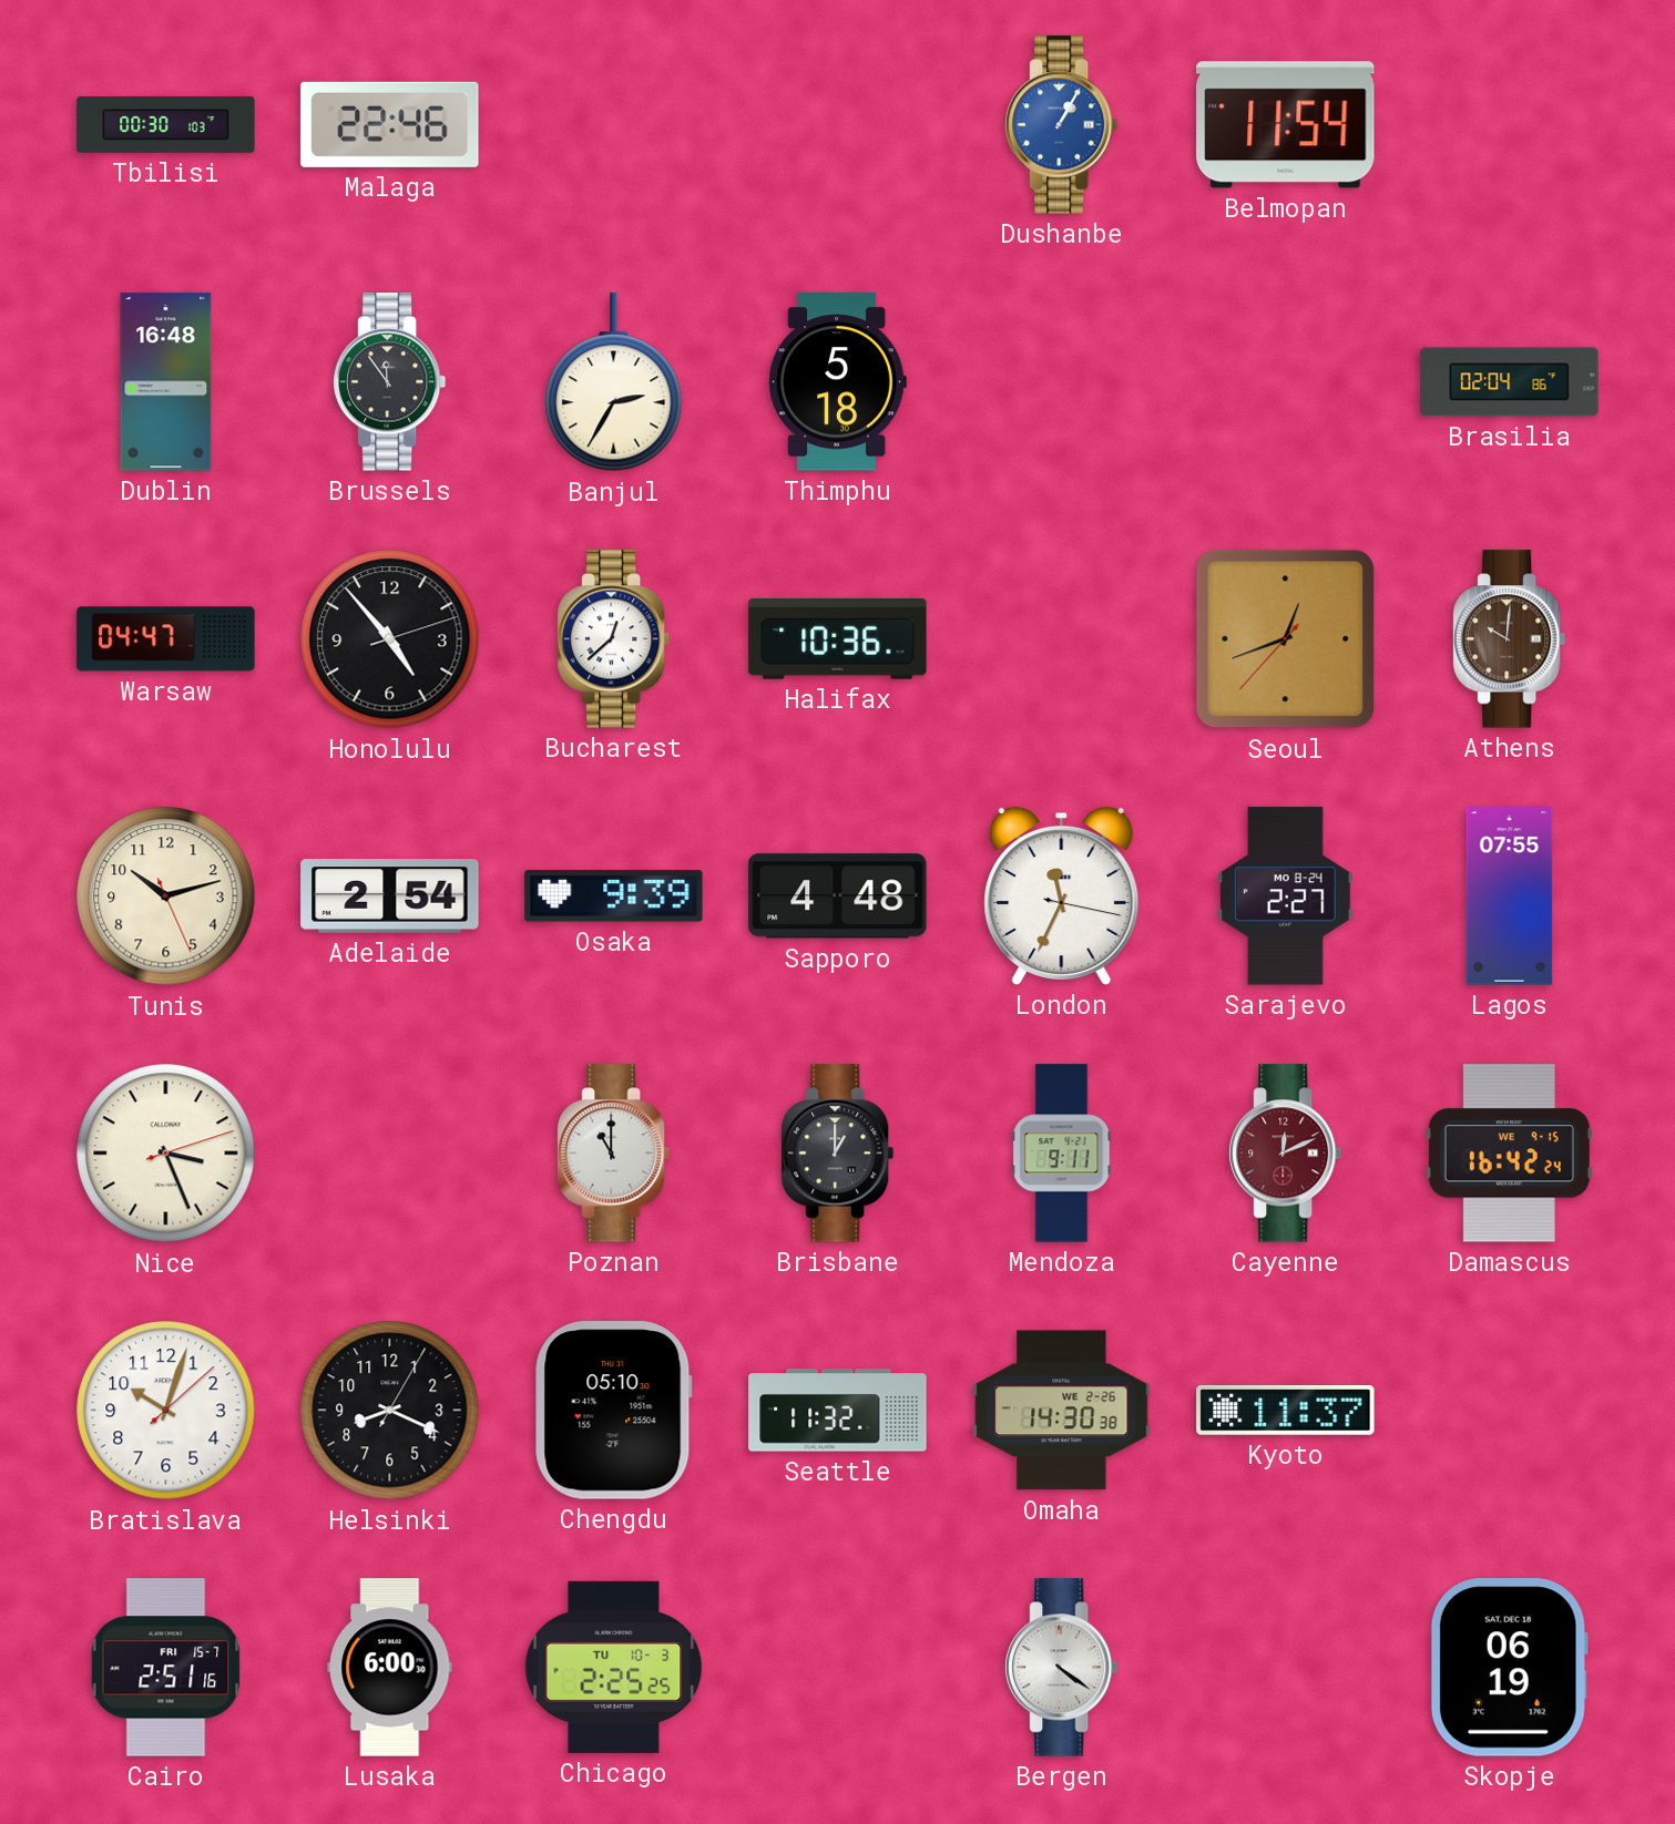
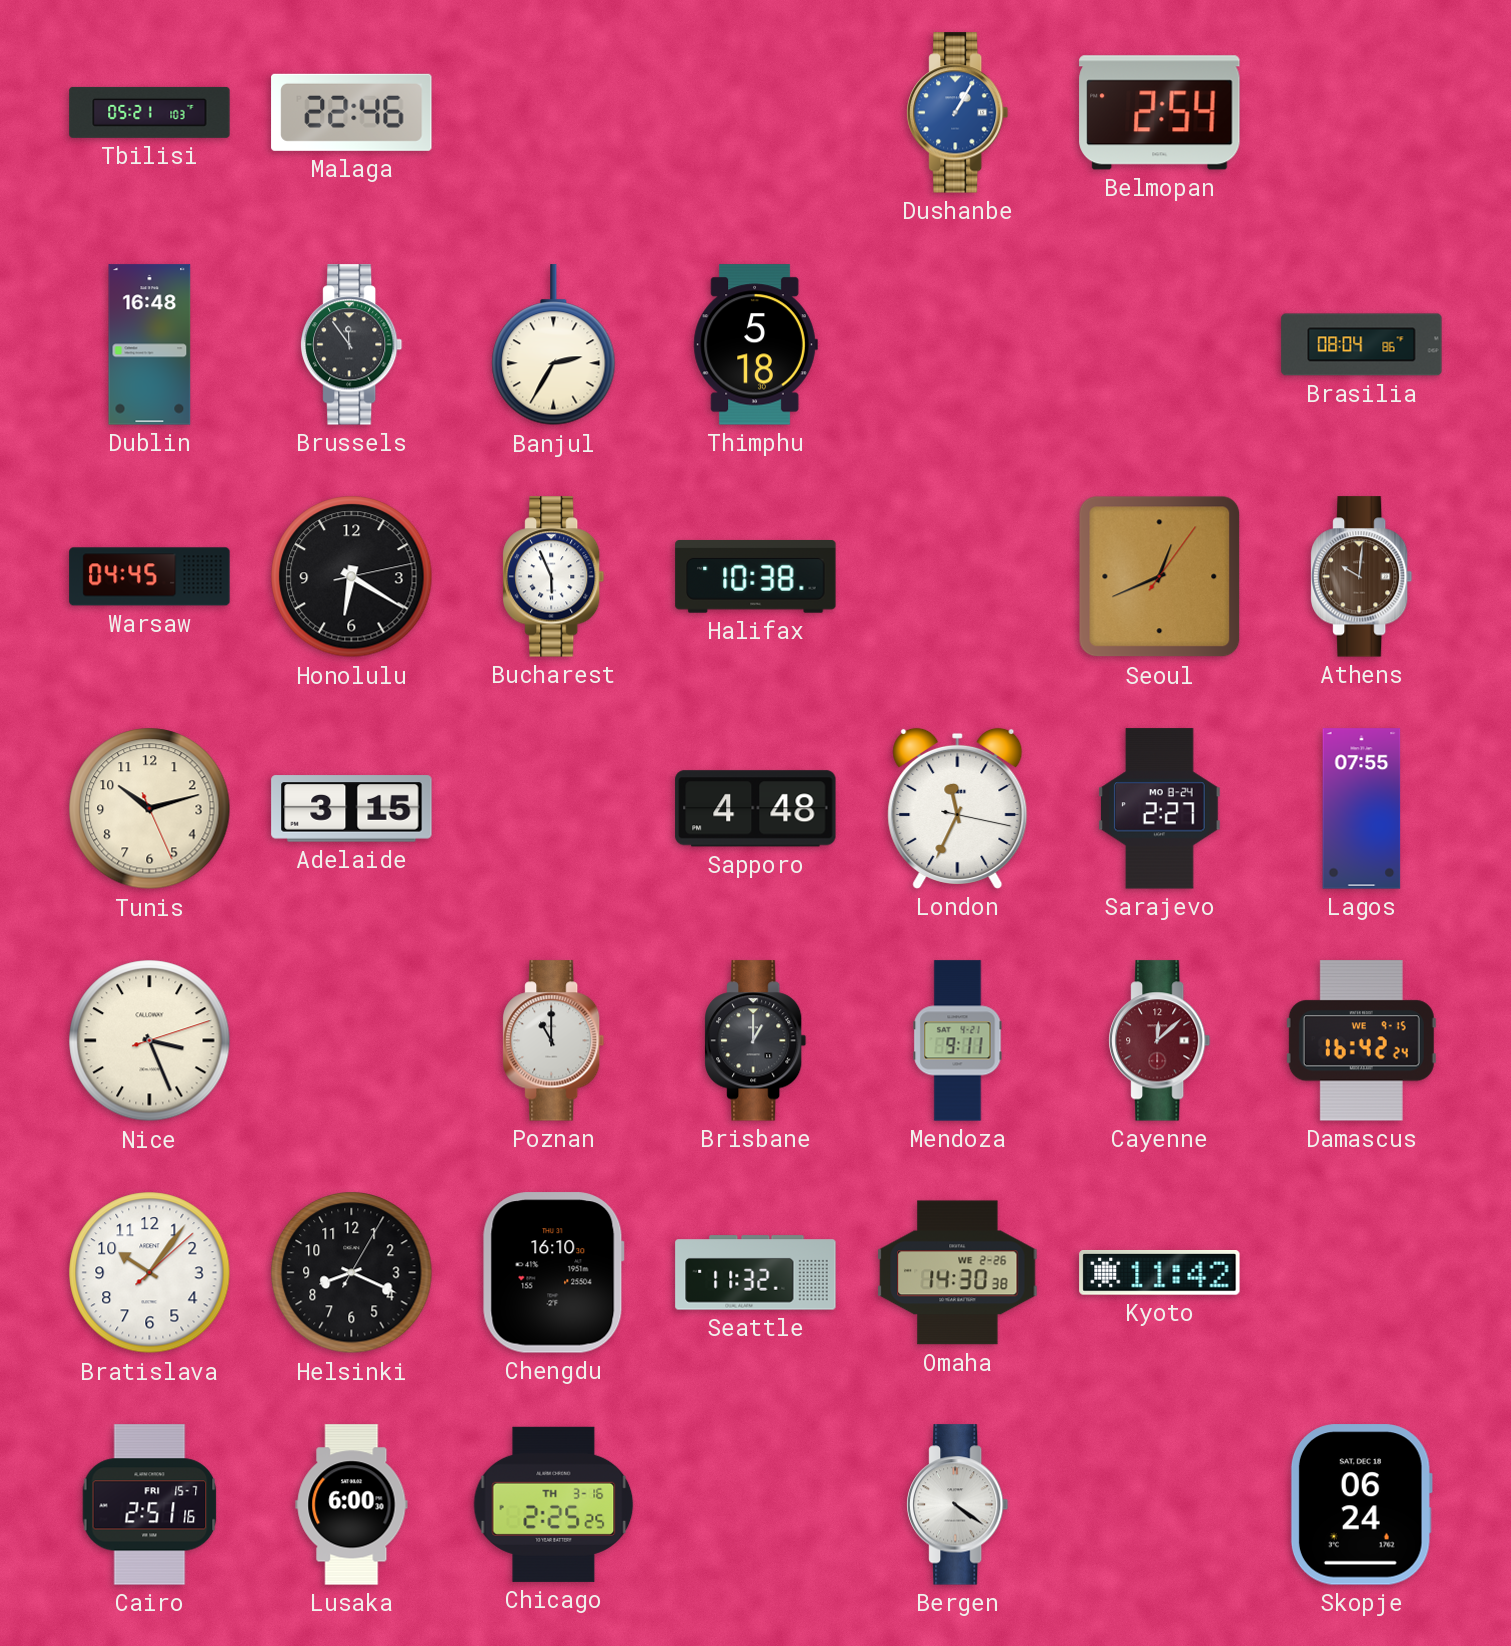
Tbilisi: 00:30 -> 05:21
Belmopan: 11:54 -> 2:54
Brasilia: 02:04 -> 08:04
Warsaw: 04:47 -> 04:45
Honolulu: 4:53 -> 6:20
Bucharest: 12:38 -> 5:56
Halifax: 10:36 -> 10:38
Seoul: 12:41:37 -> 12:41:06
Adelaide: 2:54 -> 3:15
Osaka: 9:39 -> none
Cayenne: 12:11 -> 12:08
Bratislava: 10:03 -> 10:06
Chengdu: 05:10 -> 16:10
Kyoto: 11:37 -> 11:42
Chicago date: TU 10-3 -> TH 3-16
Skopje: 06:19 -> 06:24
